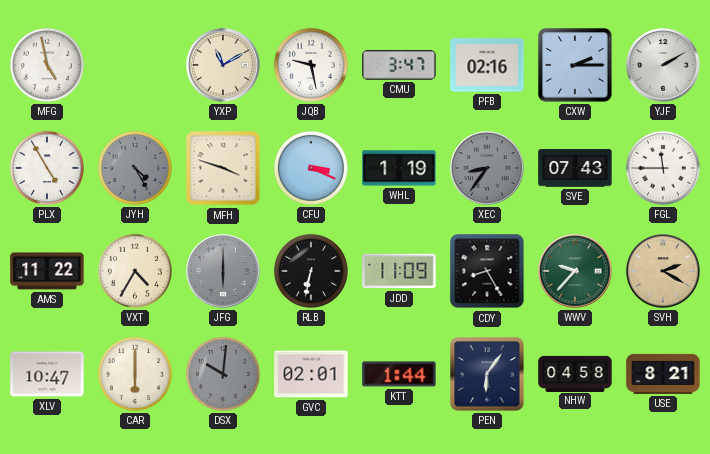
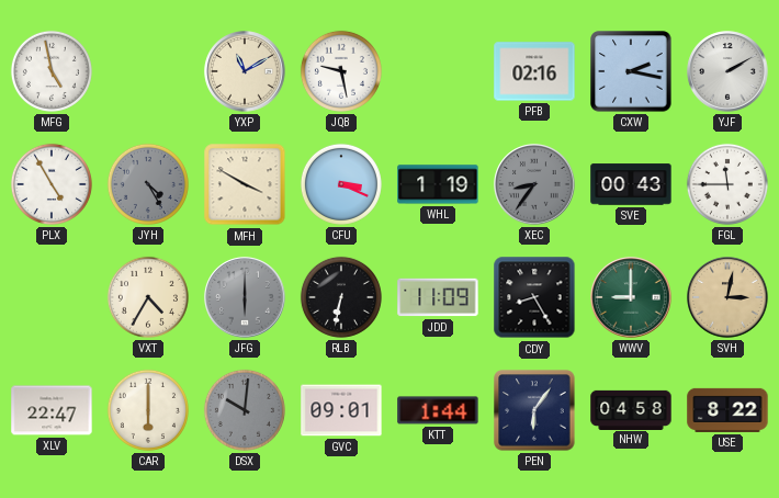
CMU: 3:47 -> none
CXW: 2:15 -> 2:17
MFH: 3:48 -> 3:50
SVE: 07:43 -> 00:43
AMS: 11:22 -> none
WWV: 9:37 -> 9:00
SVH: 2:20 -> 3:02
XLV: 10:47 -> 22:47
GVC: 02:01 -> 09:01
USE: 8:21 -> 8:22
